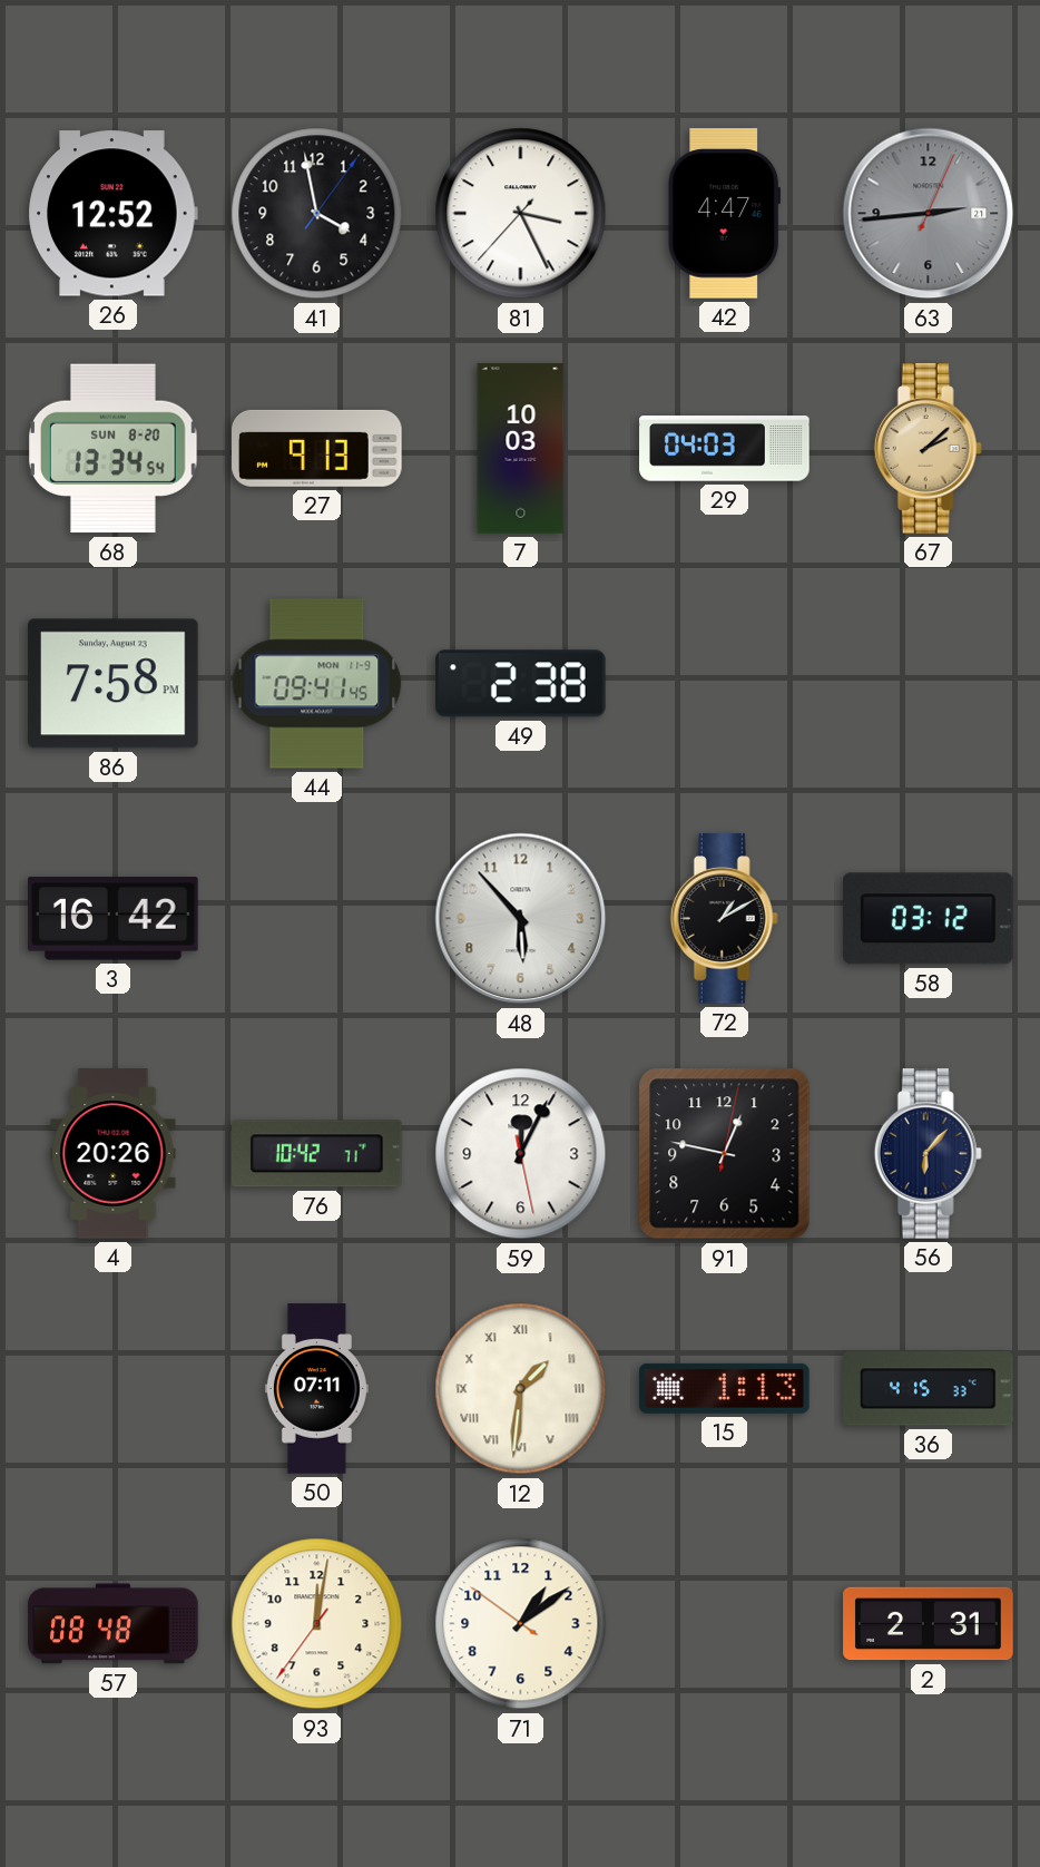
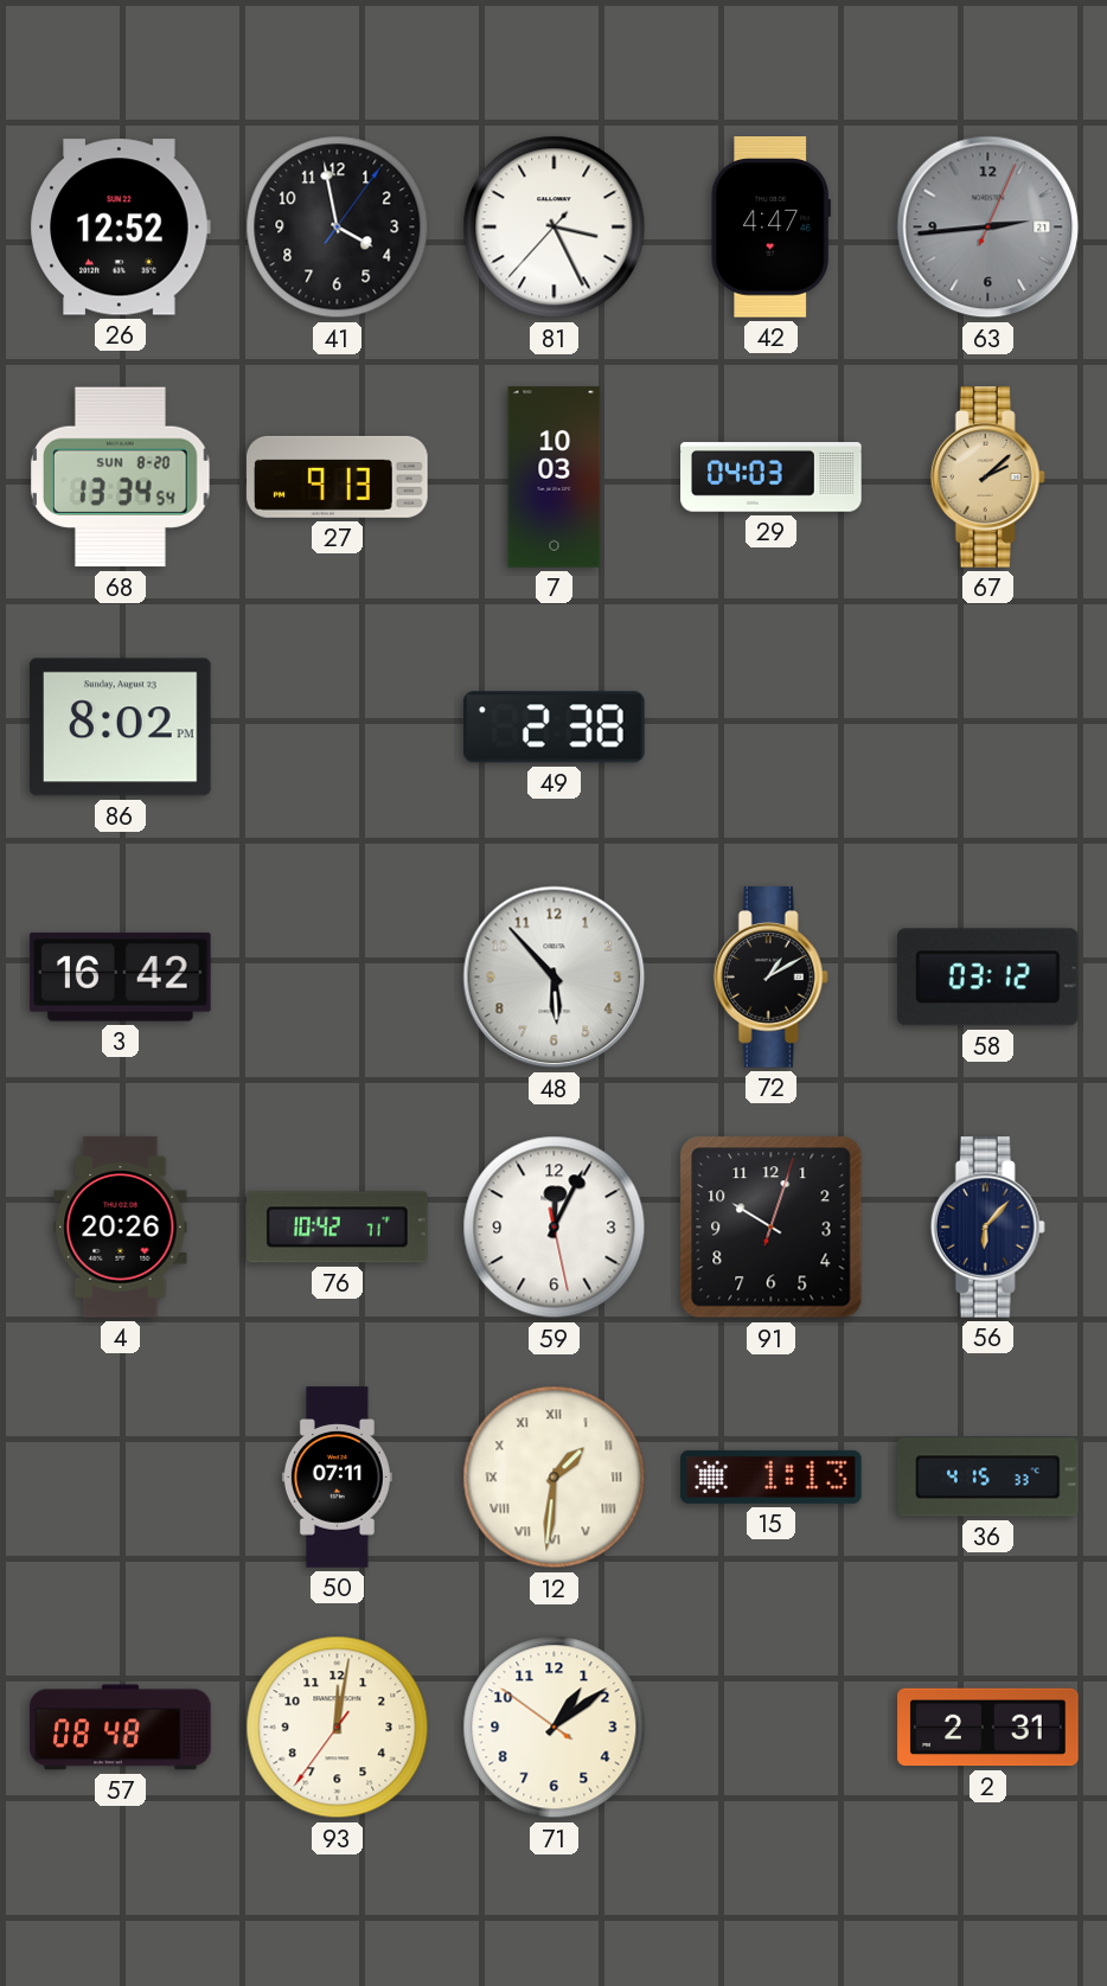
86: 7:58 -> 8:02
44: 09:41 -> none
91: 12:47 -> 10:03
